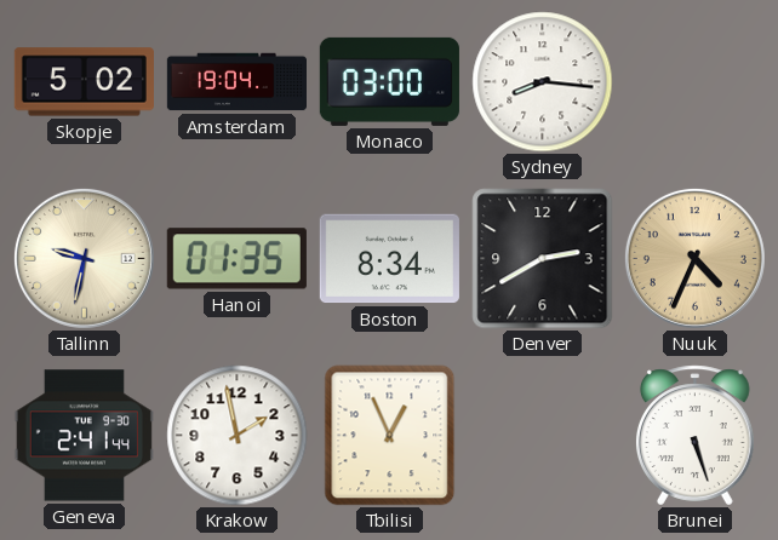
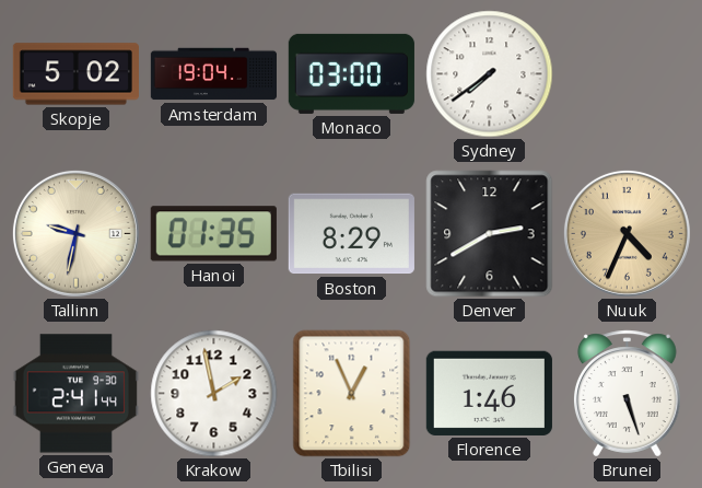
Sydney: 8:16 -> 7:39
Boston: 8:34 -> 8:29
Florence: none -> 1:46
